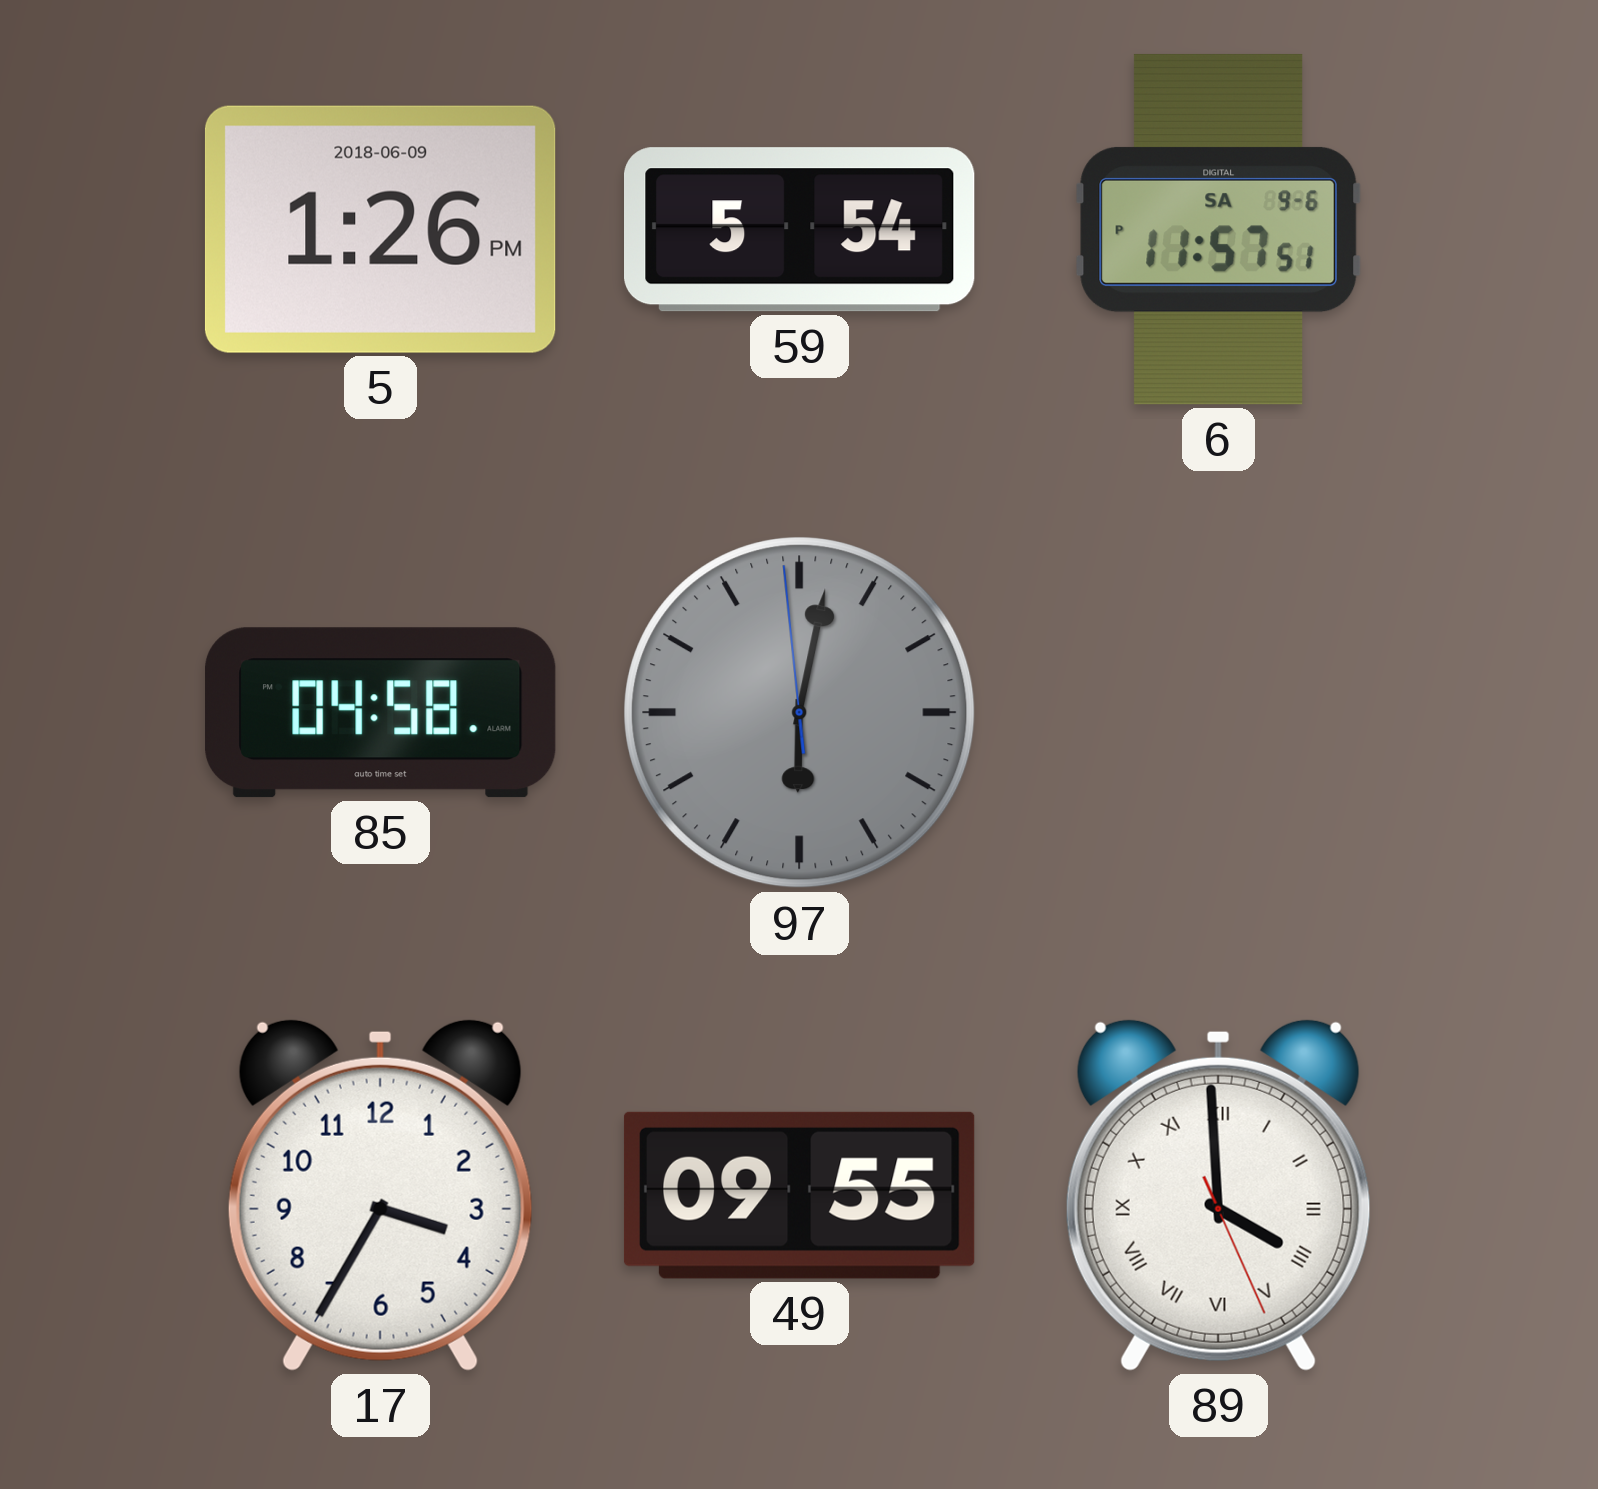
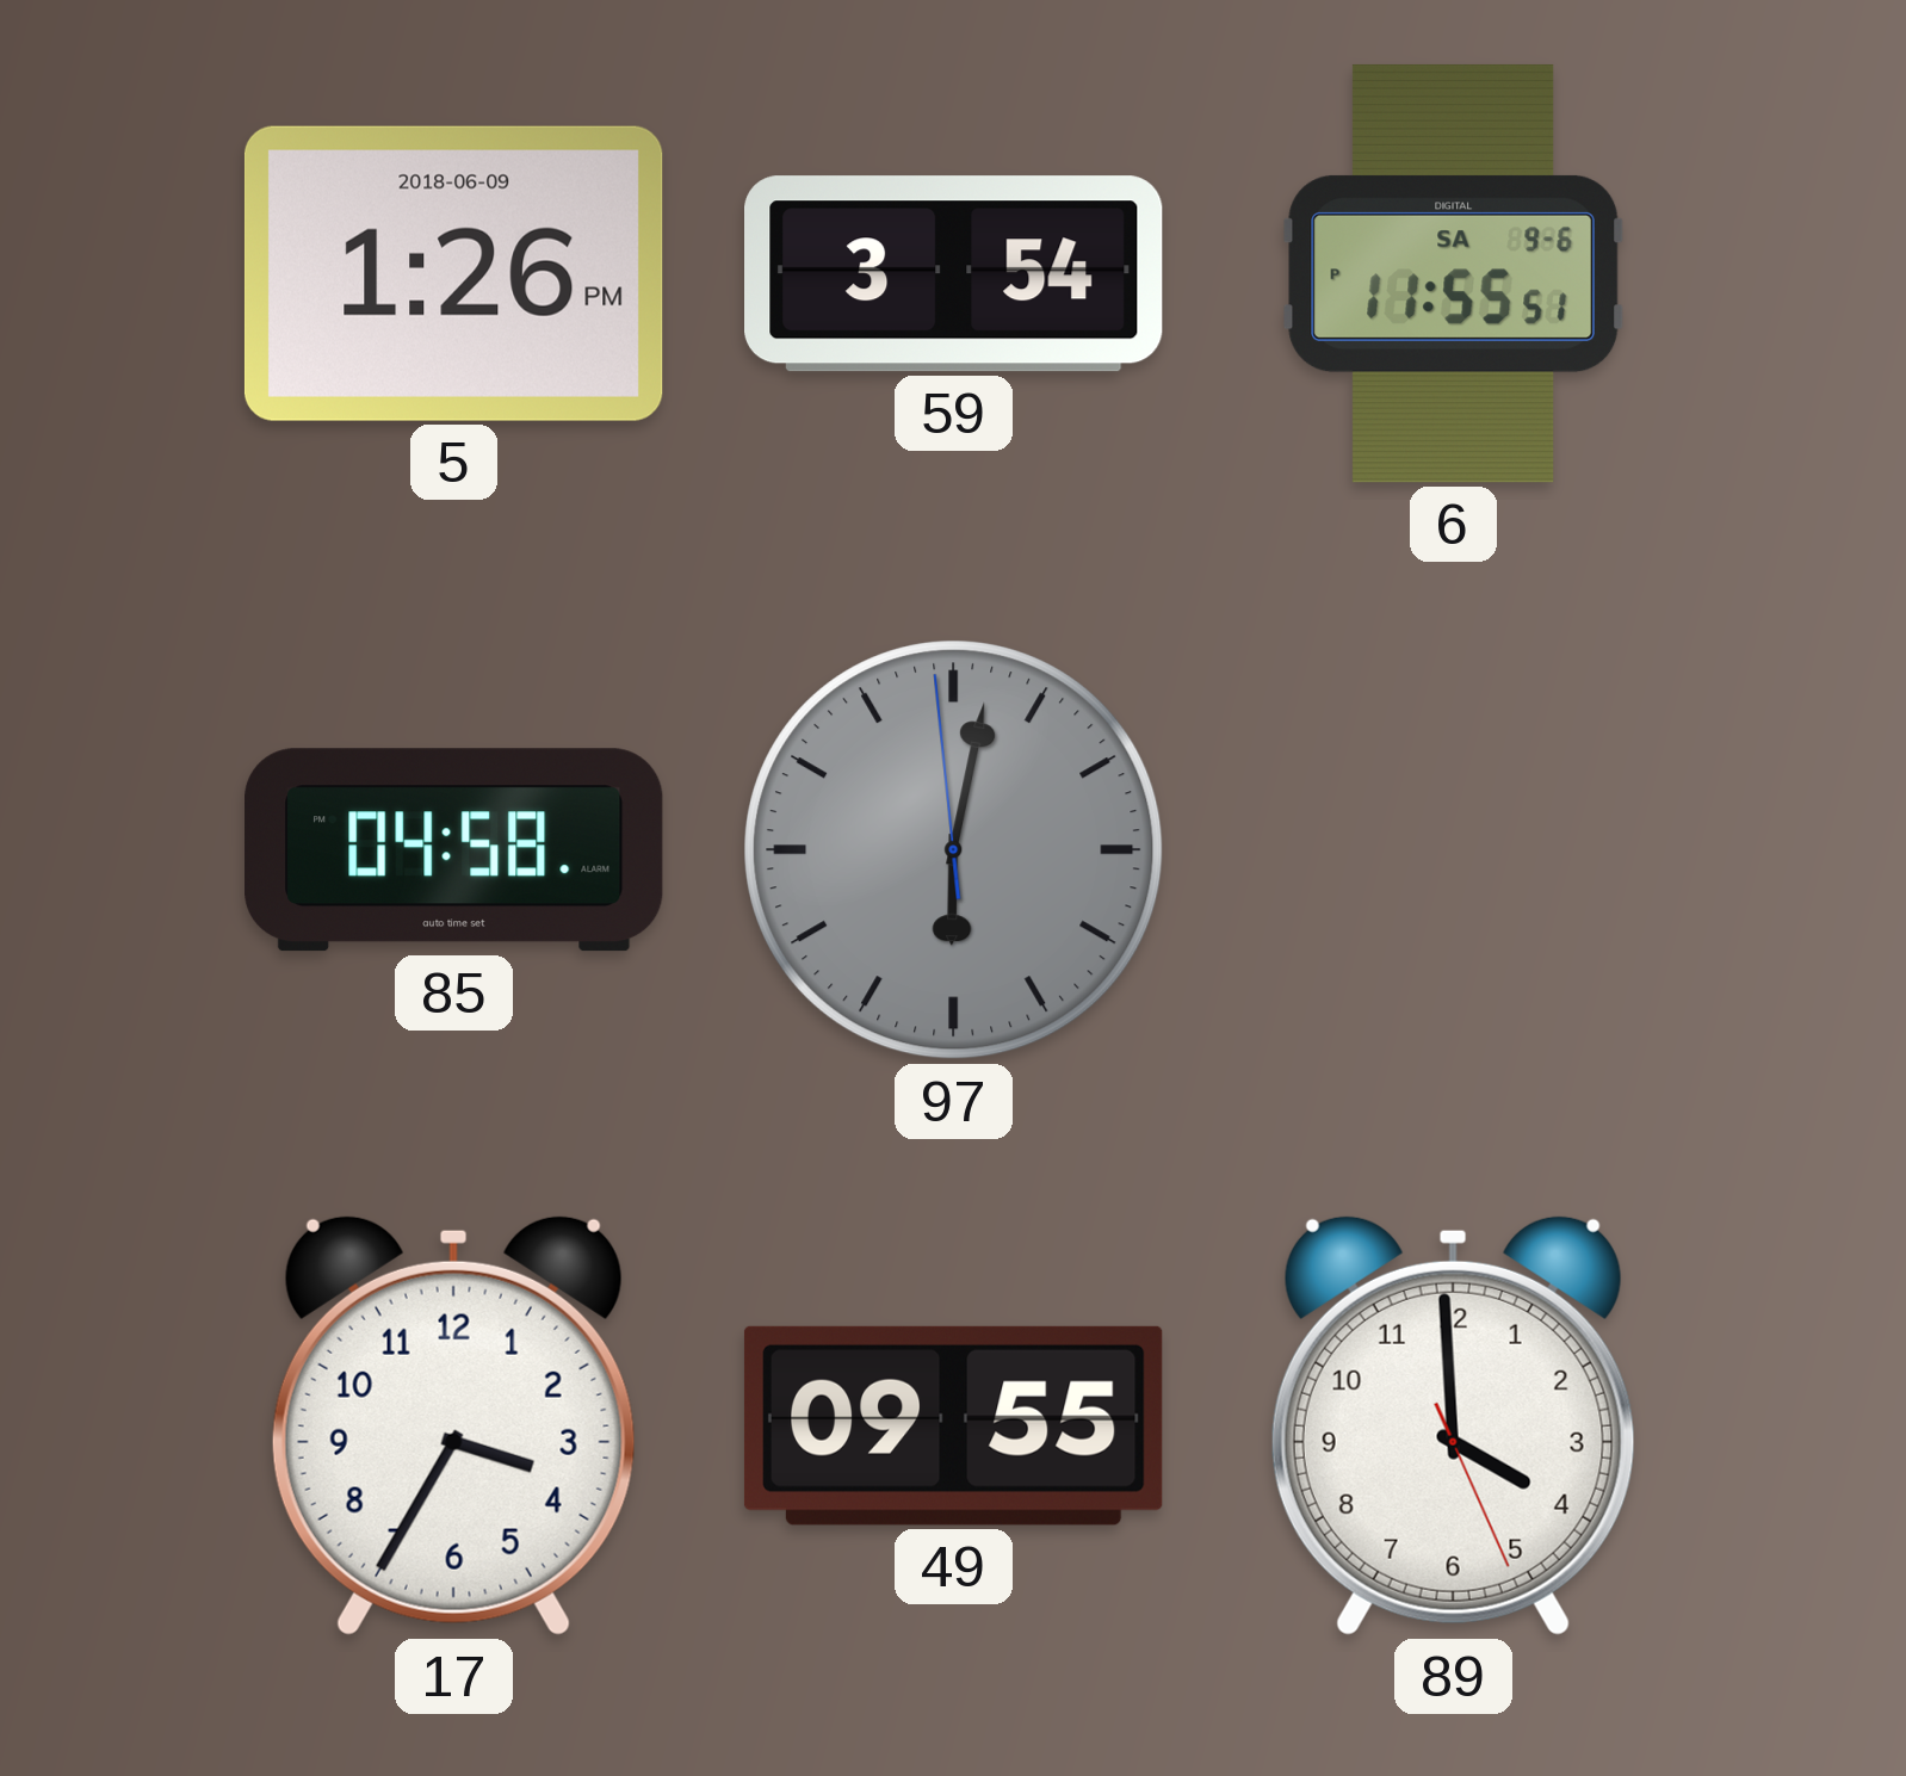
59: 5:54 -> 3:54
6: 11:57 -> 11:55
89 numerals: Roman -> Arabic
